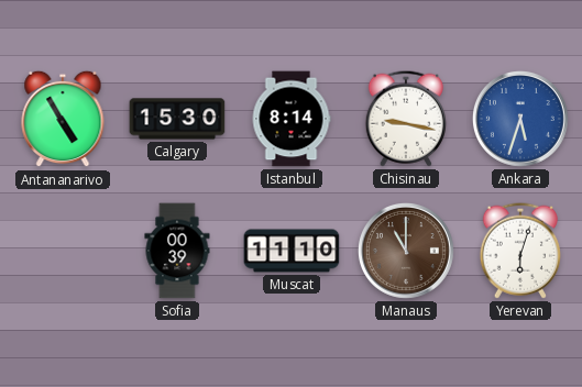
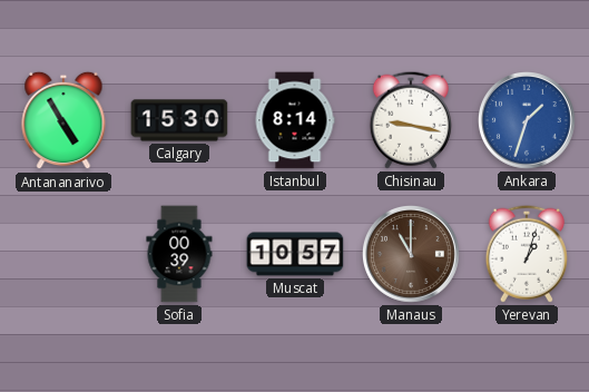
Ankara: 5:33 -> 1:33
Muscat: 11:10 -> 10:57
Yerevan: 6:03 -> 1:03
